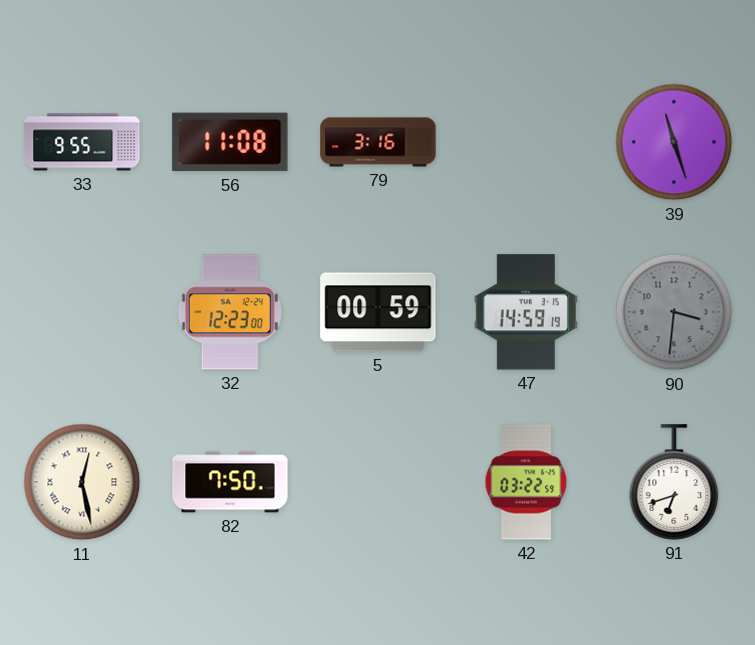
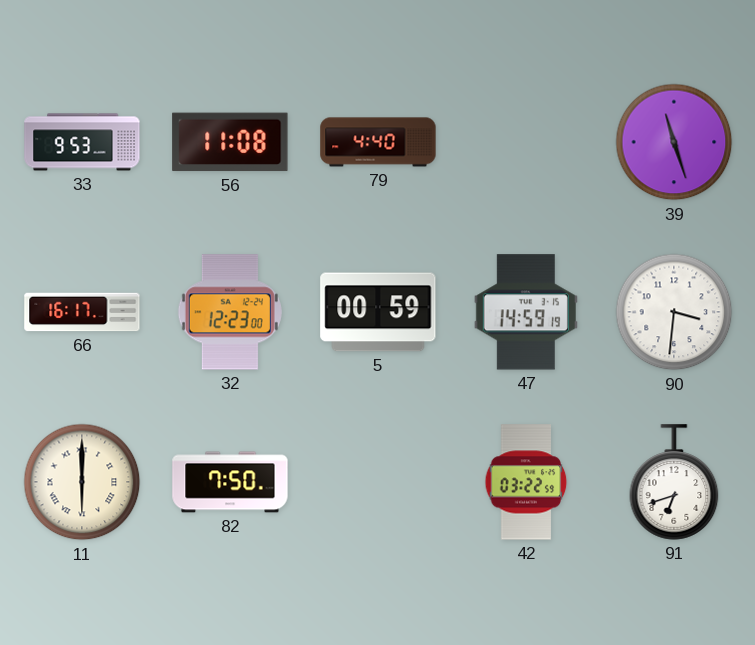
33: 9:55 -> 9:53
79: 3:16 -> 4:40
66: none -> 16:17
90 dial: grey -> white
11: 12:28 -> 6:00
